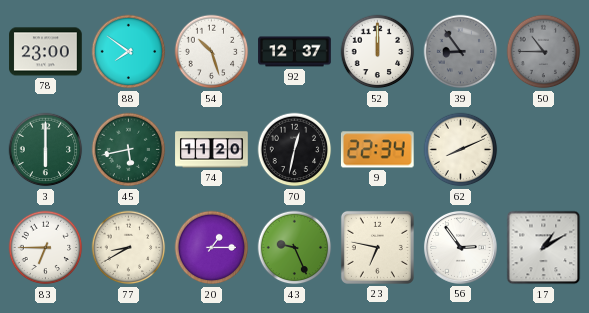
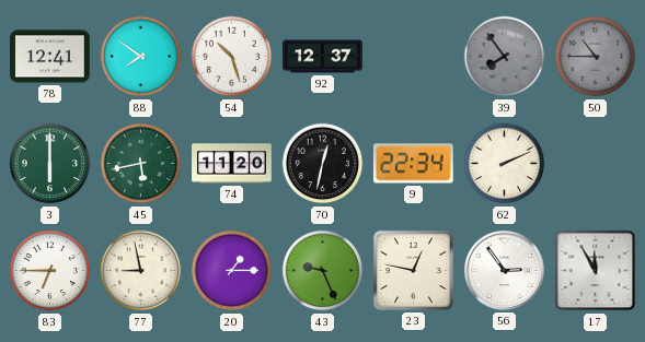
78: 23:00 -> 12:41
52: 12:00 -> none
39: 8:54 -> 7:54
62: 8:11 -> 2:11
77: 8:40 -> 8:58
23: 6:47 -> 12:47
17: 1:10 -> 11:55
